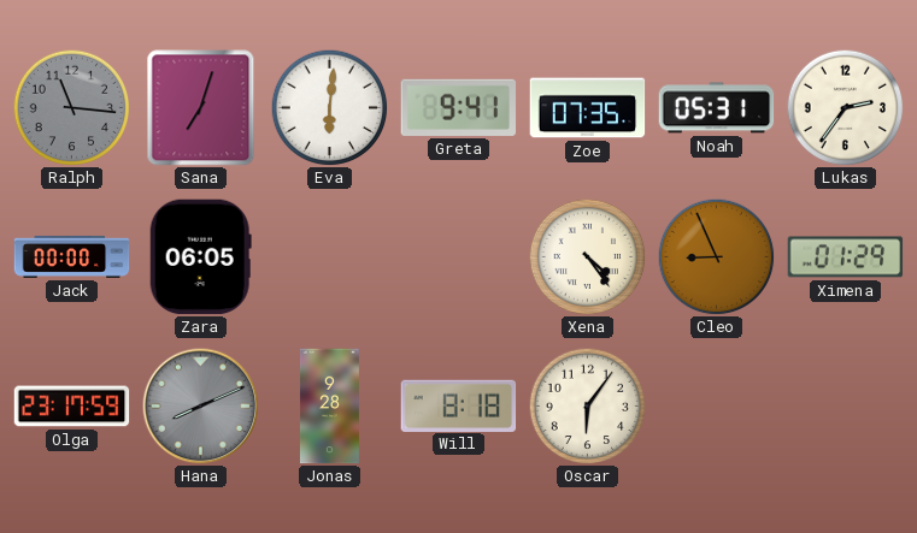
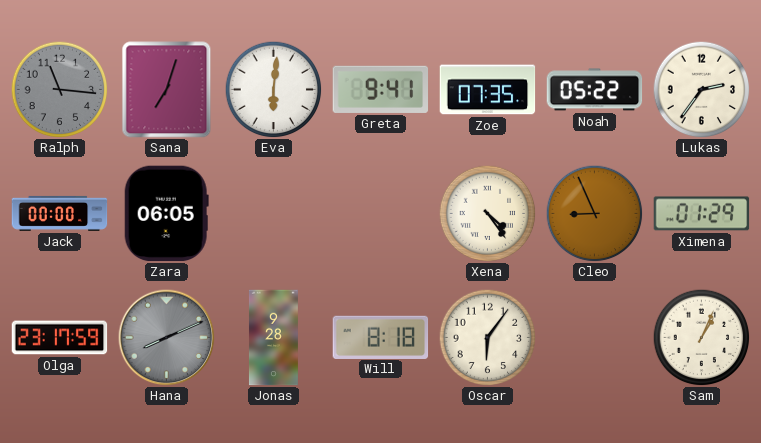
Noah: 05:31 -> 05:22
Sam: none -> 1:04
